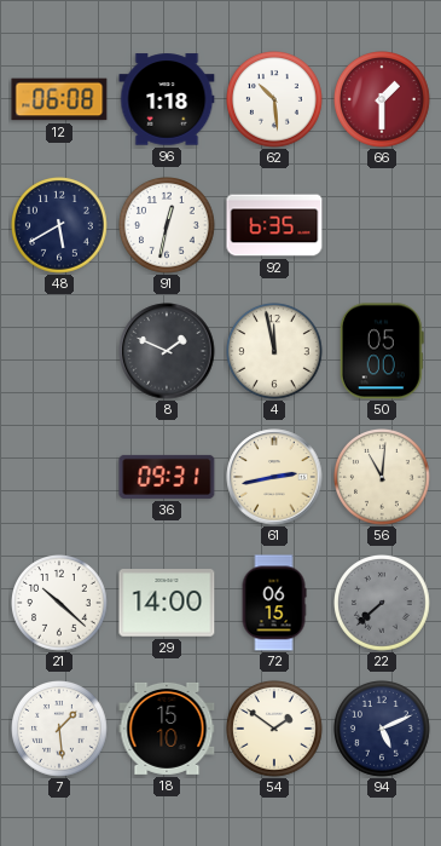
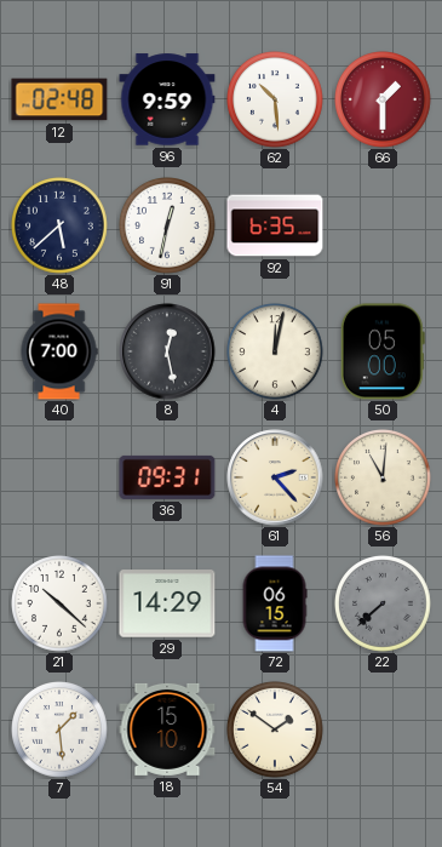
12: 06:08 -> 02:48
96: 1:18 -> 9:59
48: 5:40 -> 5:38
40: none -> 7:00
8: 1:49 -> 12:28
4: 11:58 -> 12:02
61: 2:43 -> 2:23
29: 14:00 -> 14:29
94: 5:11 -> none
